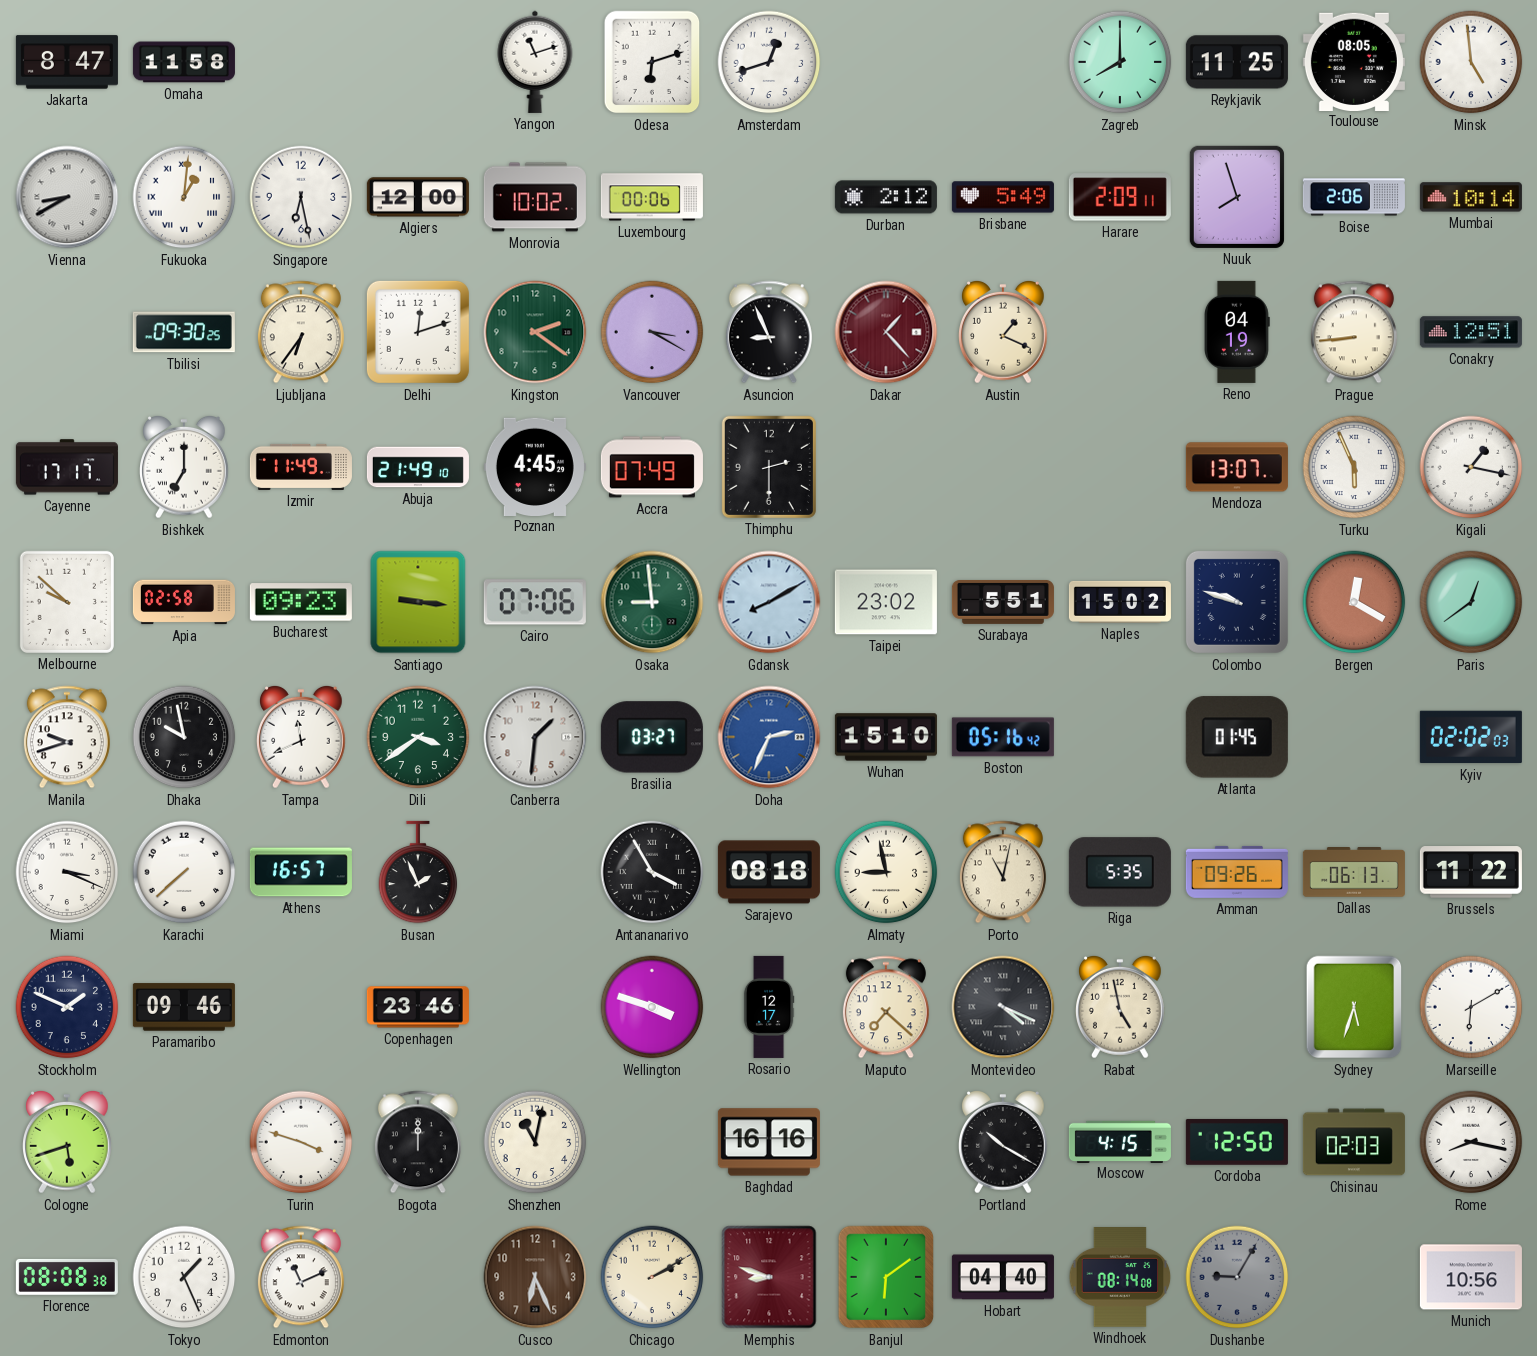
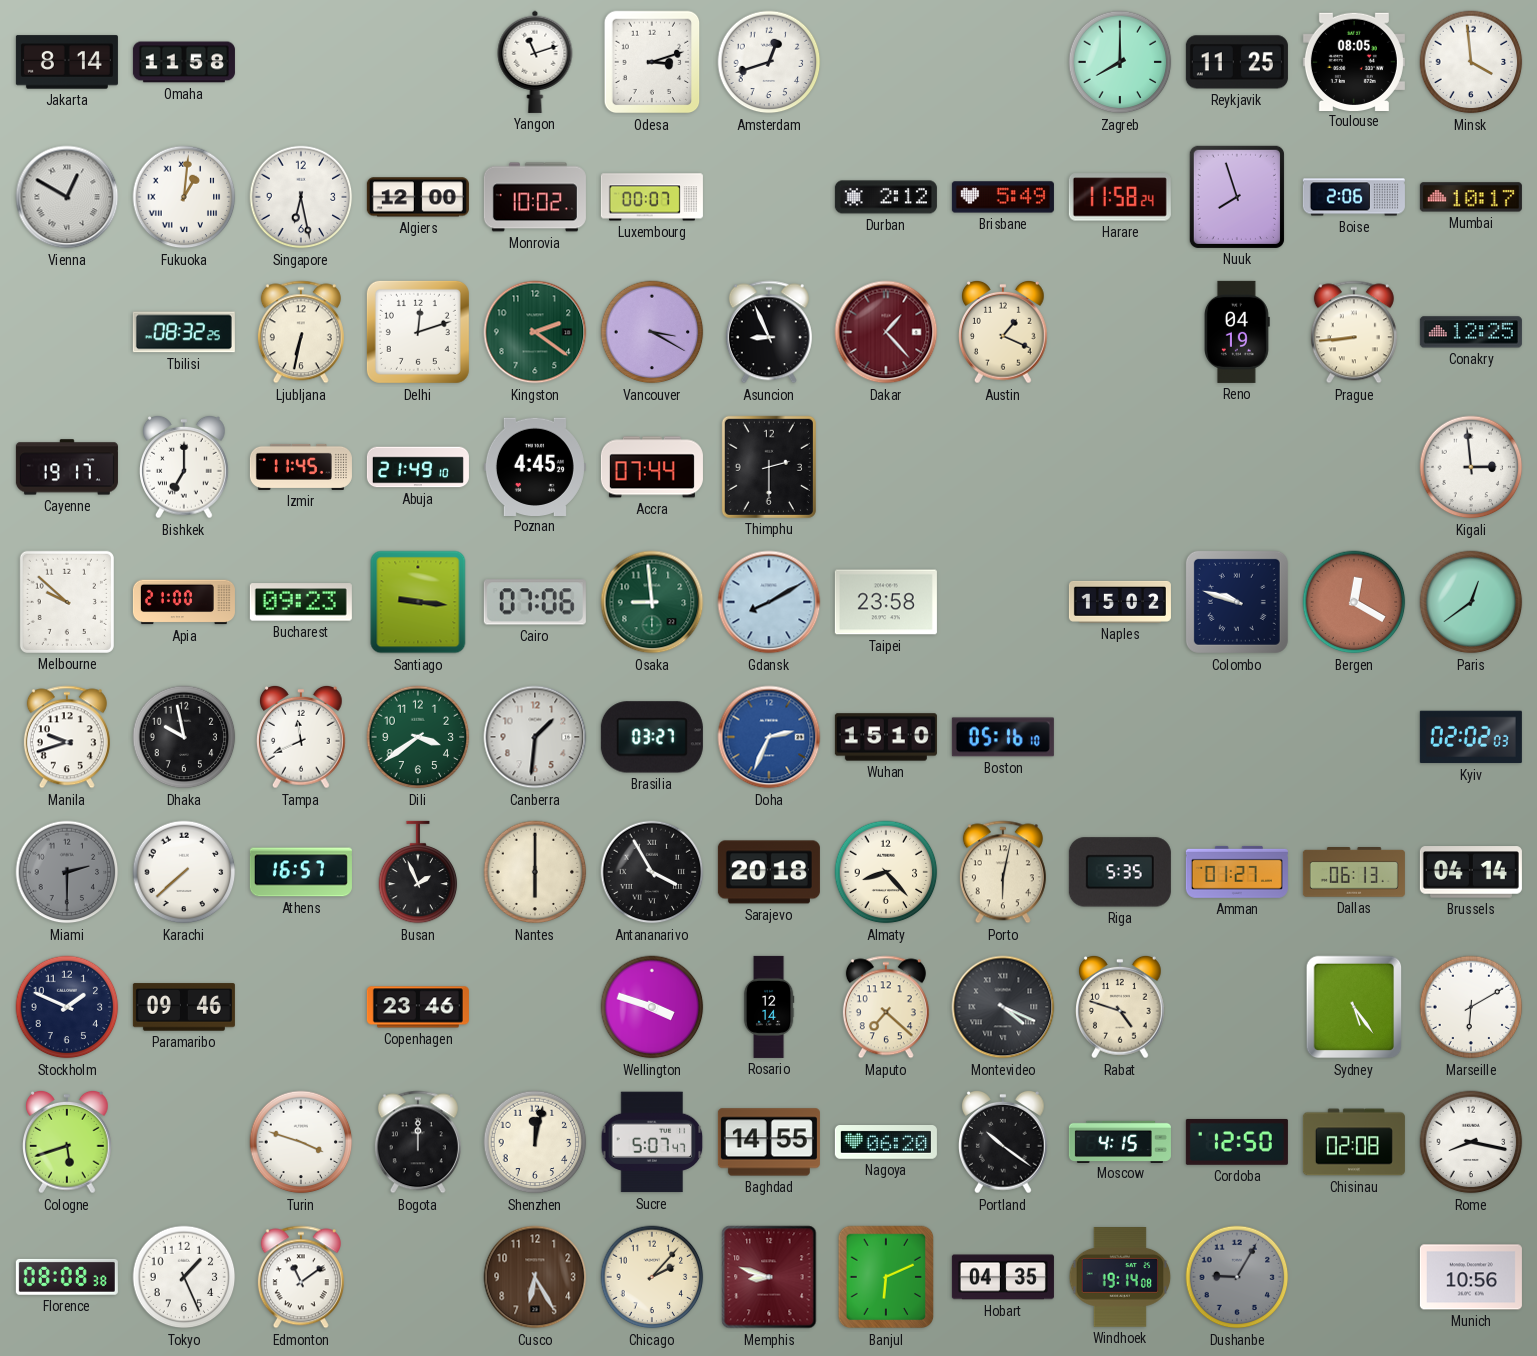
Jakarta: 8:47 -> 8:14
Odesa: 6:12 -> 3:12
Minsk: 4:59 -> 3:59
Vienna: 8:40 -> 12:50
Luxembourg: 00:06 -> 00:07
Harare: 2:09 -> 11:58
Mumbai: 10:14 -> 10:17
Tbilisi: 09:30 -> 08:32
Ljubljana: 6:36 -> 6:32
Conakry: 12:51 -> 12:25
Cayenne: 17:17 -> 19:17
Izmir: 11:49 -> 11:45
Accra: 07:49 -> 07:44
Mendoza: 13:07 -> none
Turku: 5:56 -> none
Kigali: 1:17 -> 2:59
Apia: 02:58 -> 21:00
Taipei: 23:02 -> 23:58
Surabaya: 5:51 -> none
Boston: 05:16:42 -> 05:16:10
Atlanta: 01:45 -> none
Miami: 3:19 -> 2:30
Miami dial: white -> grey
Nantes: none -> 6:00
Sarajevo: 08:18 -> 20:18
Almaty: 8:58 -> 8:23
Porto: 11:02 -> 6:02
Amman: 09:26 -> 01:27
Brussels: 11:22 -> 04:14
Rosario: 12:17 -> 12:14
Rabat: 4:58 -> 4:48
Sydney: 5:33 -> 5:24
Shenzhen: 11:02 -> 12:02
Sucre: none -> 5:07
Baghdad: 16:16 -> 14:55
Nagoya: none -> 06:20
Portland: 10:20 -> 10:21
Chisinau: 02:03 -> 02:08
Edmonton: 11:11 -> 11:09
Cusco: 6:26 -> 6:25
Chicago: 2:10 -> 2:07
Banjul: 6:09 -> 6:11
Hobart: 04:40 -> 04:35
Windhoek: 08:14 -> 19:14
